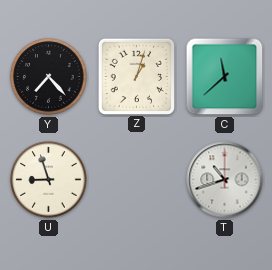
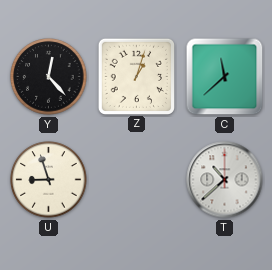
Y: 7:23 -> 12:23
T: 10:42 -> 10:38
